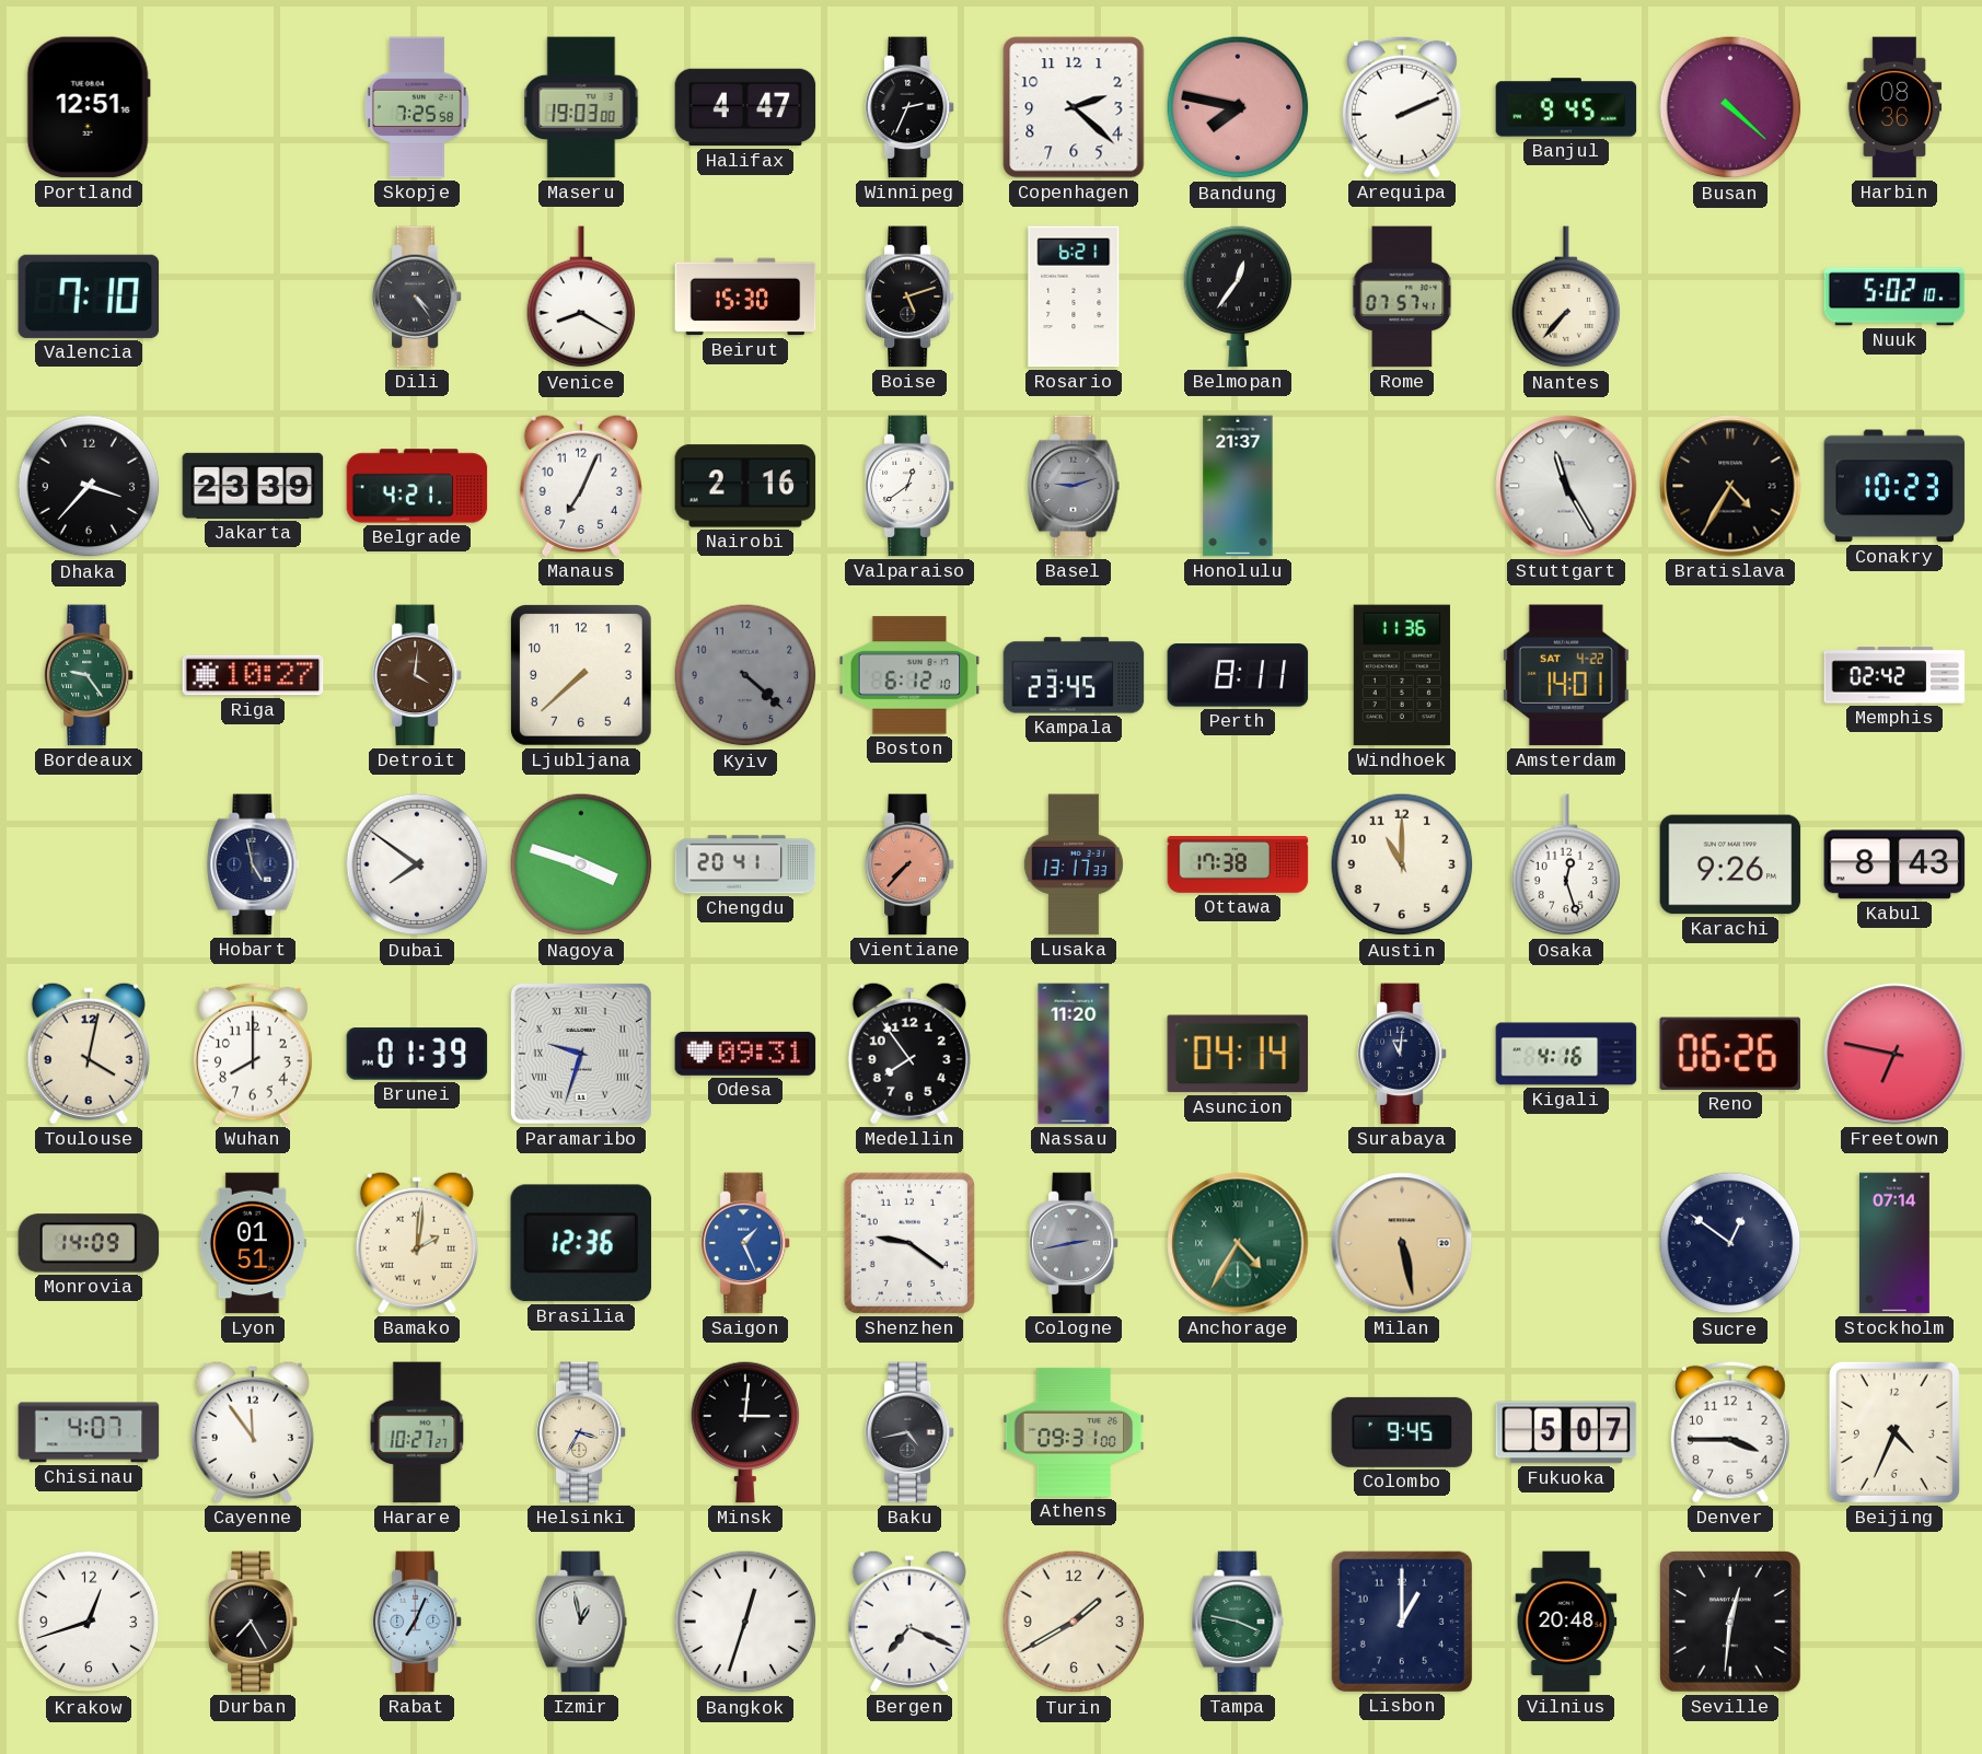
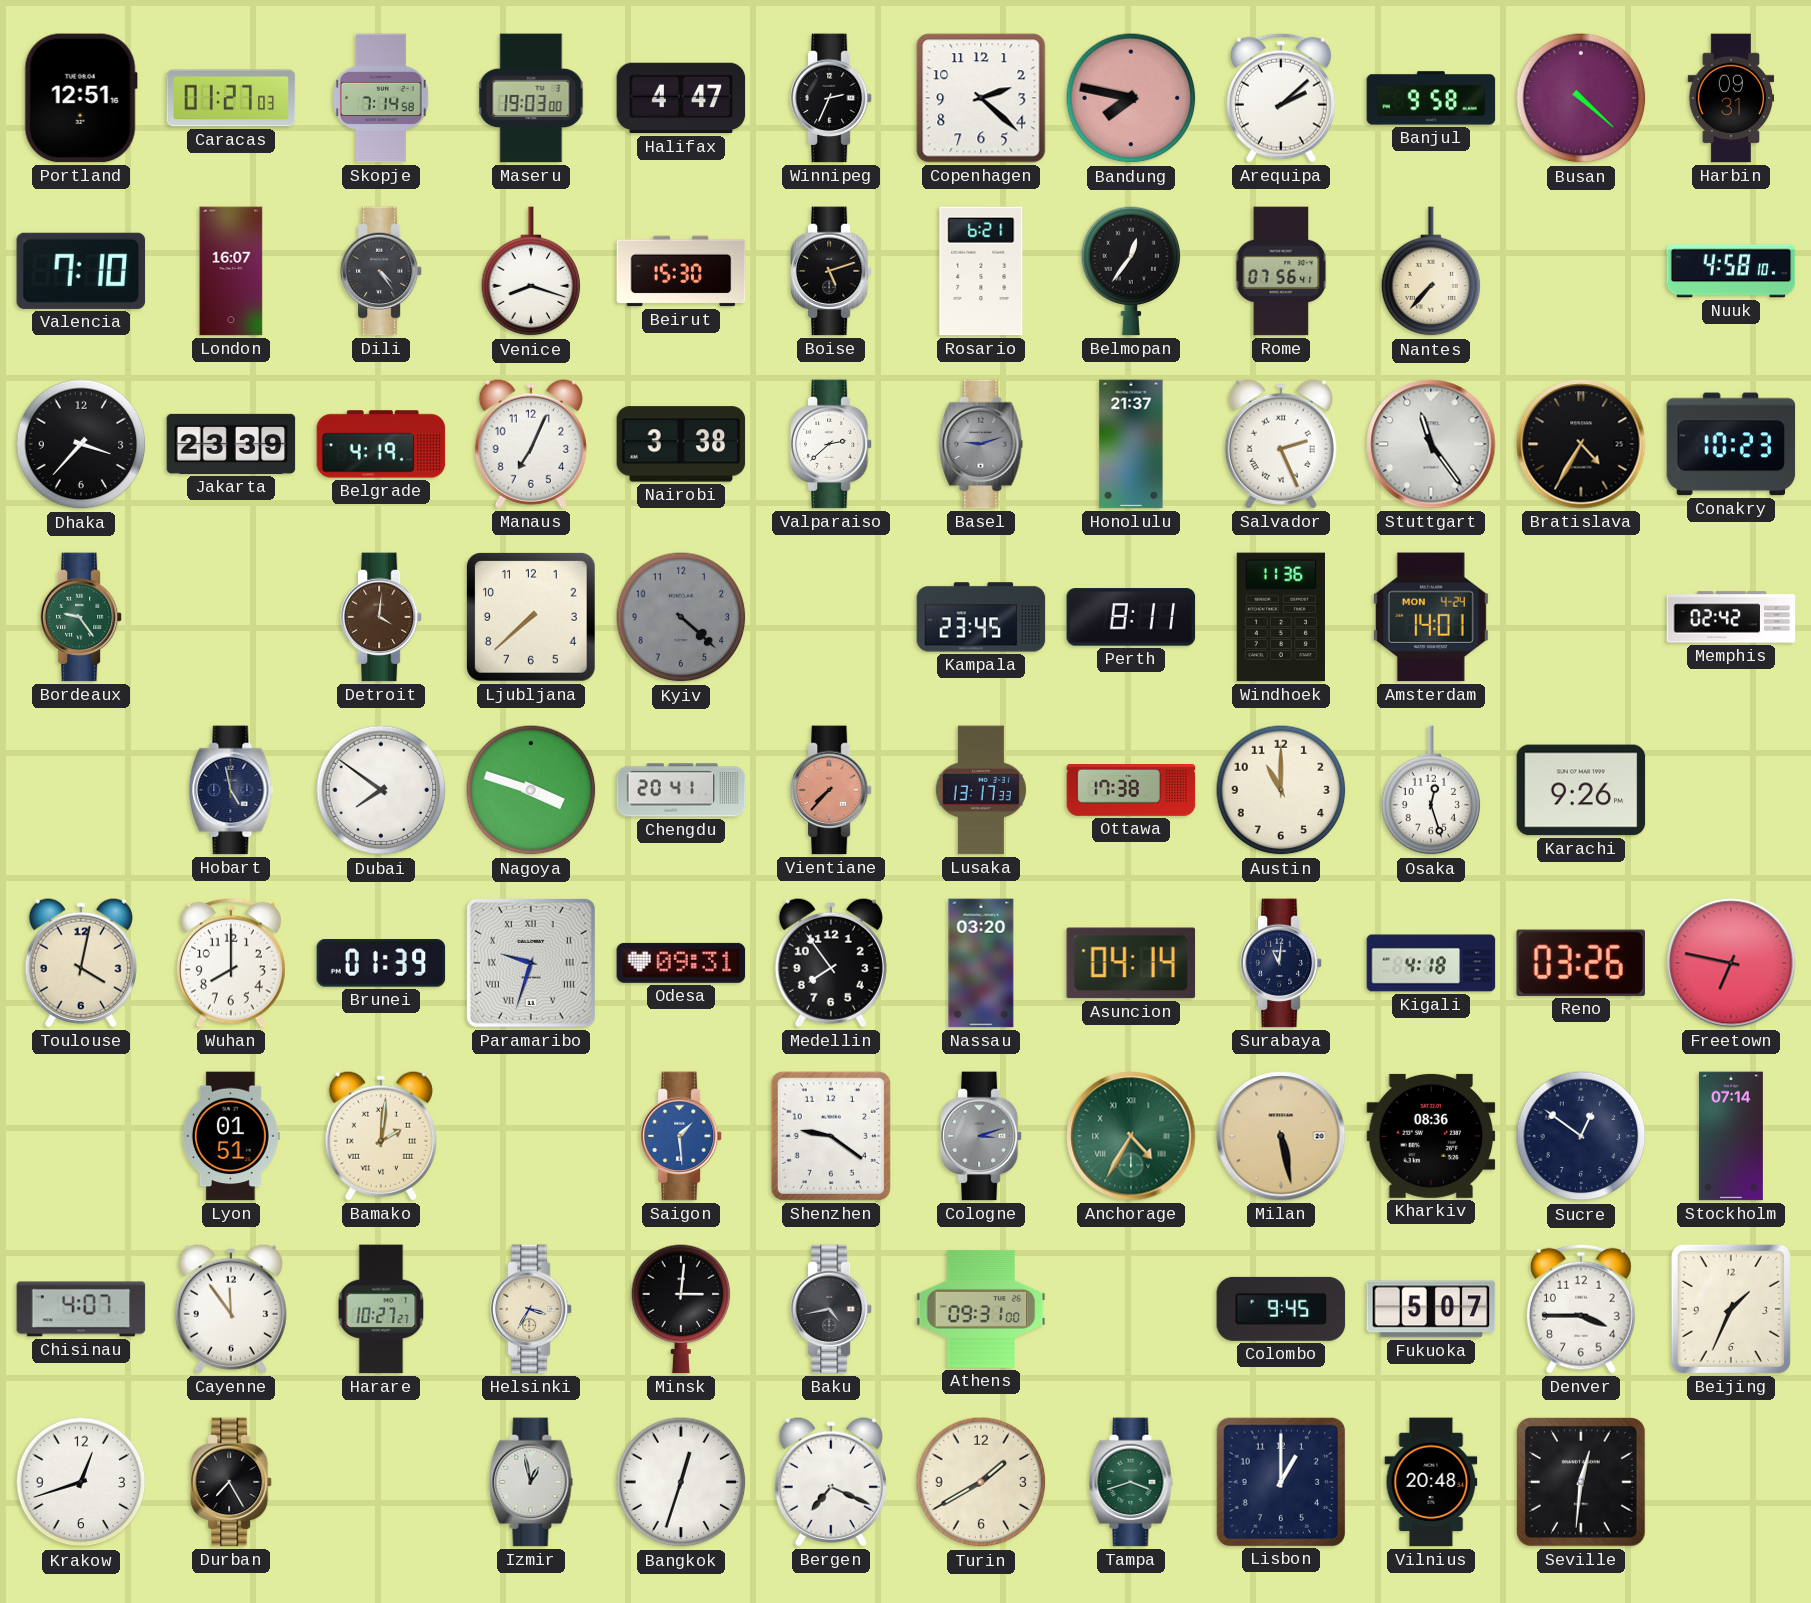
Caracas: none -> 01:27
Skopje: 7:25 -> 7:14
Arequipa: 2:11 -> 2:08
Banjul: 9:45 -> 9:58
Harbin: 08:36 -> 09:31
London: none -> 16:07
Venice: 8:20 -> 8:18
Rome: 07:57 -> 07:56
Nuuk: 5:02 -> 4:58
Belgrade: 4:21 -> 4:19
Nairobi: 2:16 -> 3:38
Valparaiso: 12:39 -> 2:38
Salvador: none -> 2:26
Stuttgart: 11:25 -> 11:24
Riga: 10:27 -> none
Boston: 6:12 -> none
Amsterdam date: SAT 4-22 -> MON 4-24
Kabul: 8:43 -> none
Nassau: 11:20 -> 03:20
Kigali: 4:16 -> 4:18
Reno: 06:26 -> 03:26
Monrovia: 14:09 -> none
Brasilia: 12:36 -> none
Saigon: 1:26 -> 1:29
Cologne: 2:43 -> 3:12
Kharkiv: none -> 08:36
Beijing: 4:34 -> 1:34
Rabat: 7:04 -> none
Tampa: 3:47 -> 3:42
